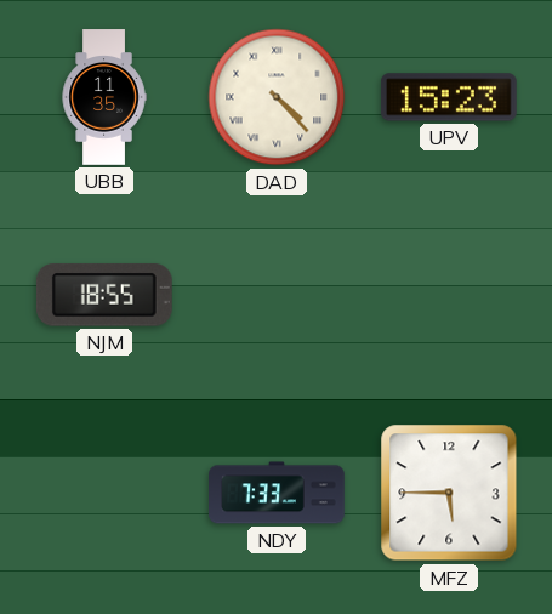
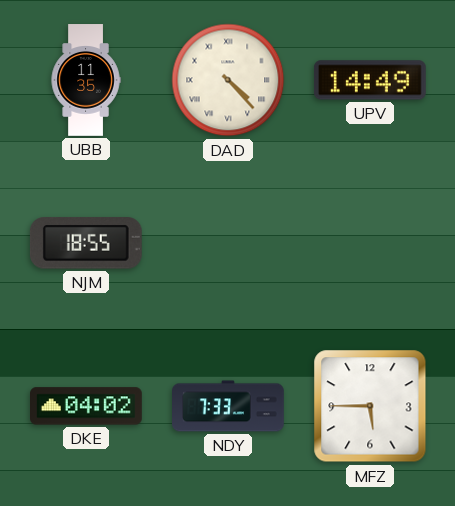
UPV: 15:23 -> 14:49
DKE: none -> 04:02
